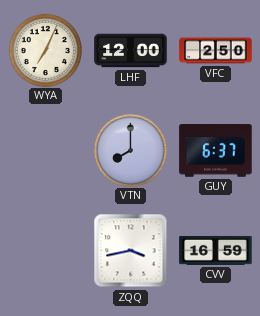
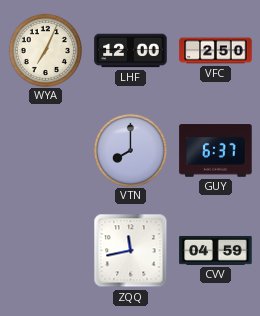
ZQQ: 3:43 -> 11:43
CVV: 16:59 -> 04:59
